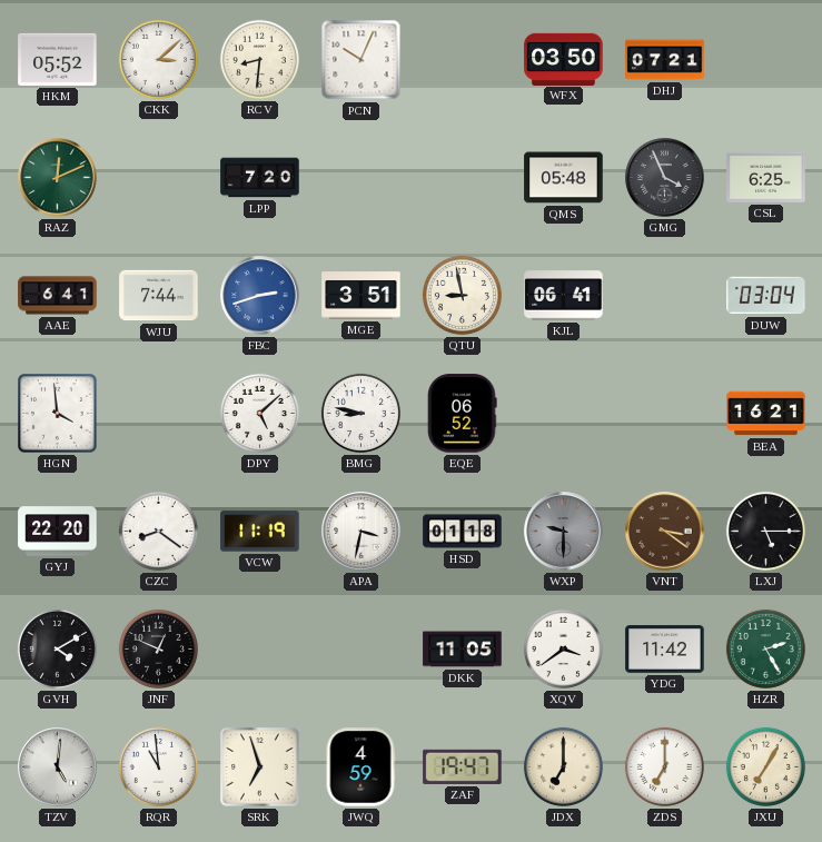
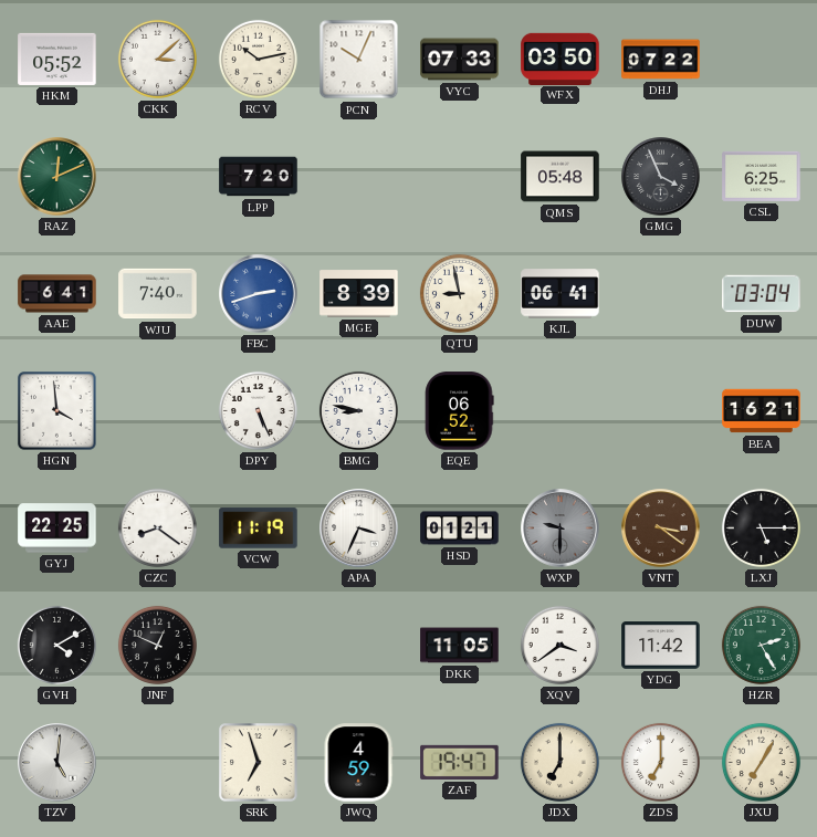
RCV: 8:31 -> 10:13
VYC: none -> 07:33
DHJ: 07:21 -> 07:22
WJU: 7:44 -> 7:40
MGE: 3:51 -> 8:39
DPY: 5:08 -> 5:26
GYJ: 22:20 -> 22:25
APA: 3:32 -> 3:34
HSD: 01:18 -> 01:21
RQR: 10:59 -> none
